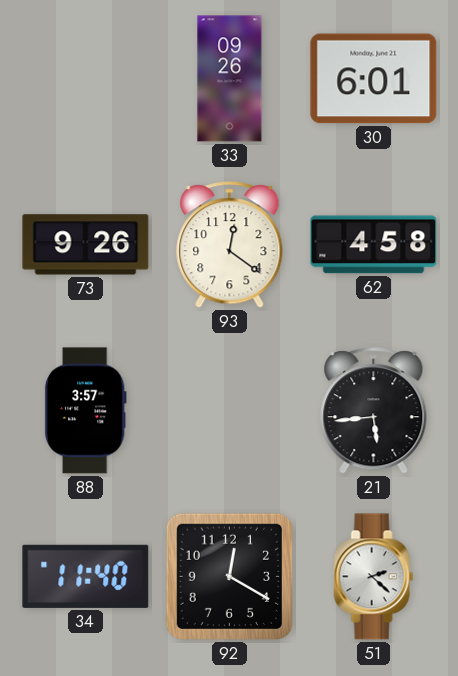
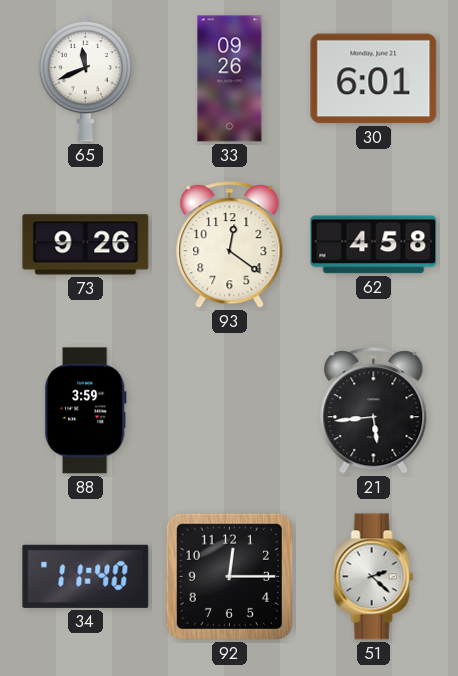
65: none -> 11:41
88: 3:57 -> 3:59
92: 12:20 -> 12:15
